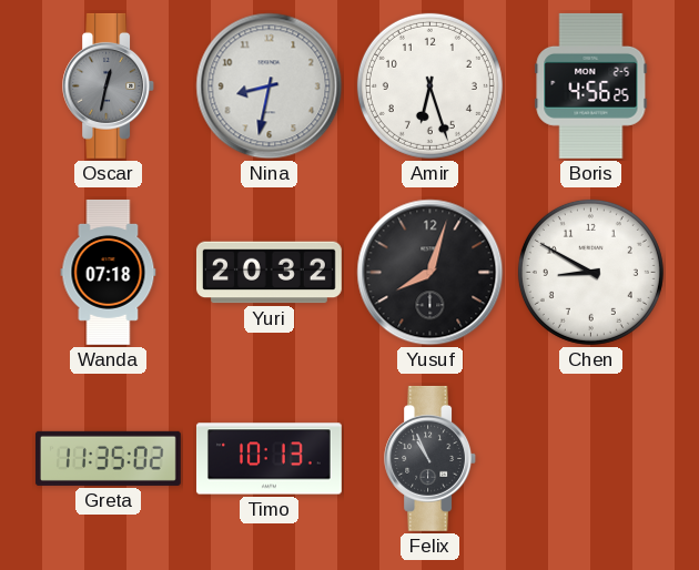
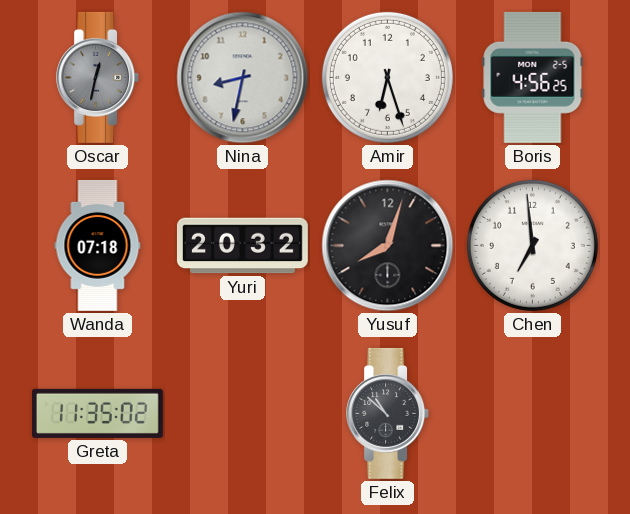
Chen: 8:50 -> 6:59
Timo: 10:13 -> none
Felix: 10:56 -> 10:52
